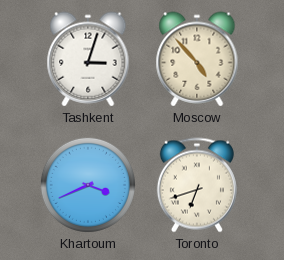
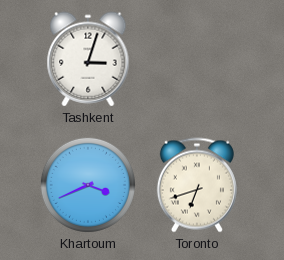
Moscow: 4:53 -> none
